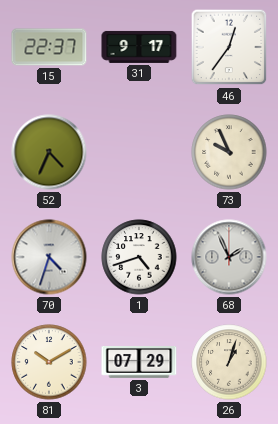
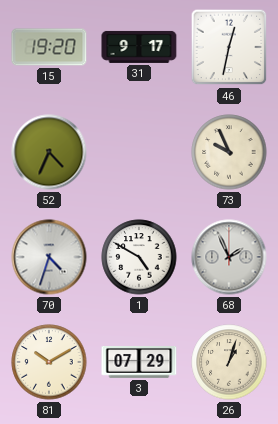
15: 22:37 -> 19:20
46: 12:36 -> 12:32
1: 4:42 -> 4:50
